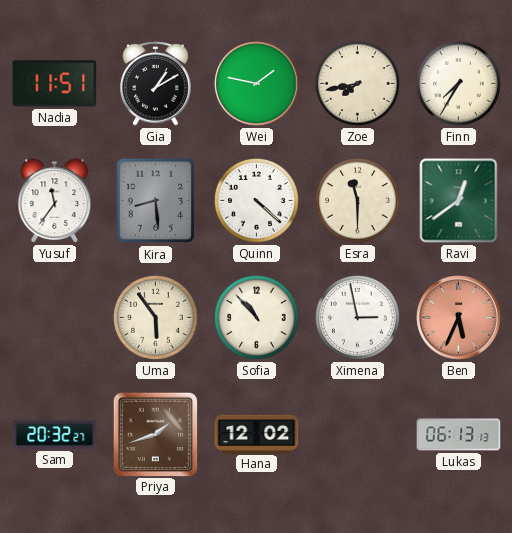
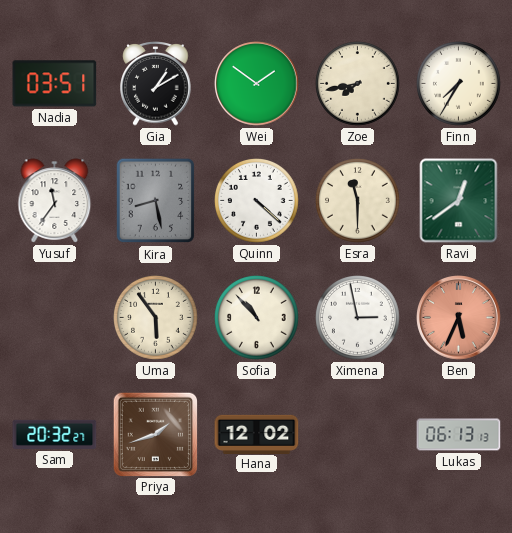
Nadia: 11:51 -> 03:51
Wei: 1:47 -> 1:51
Kira: 8:29 -> 8:28
